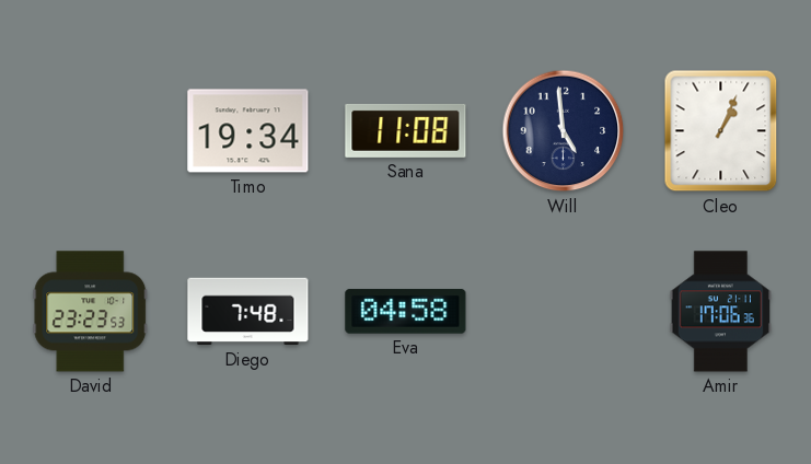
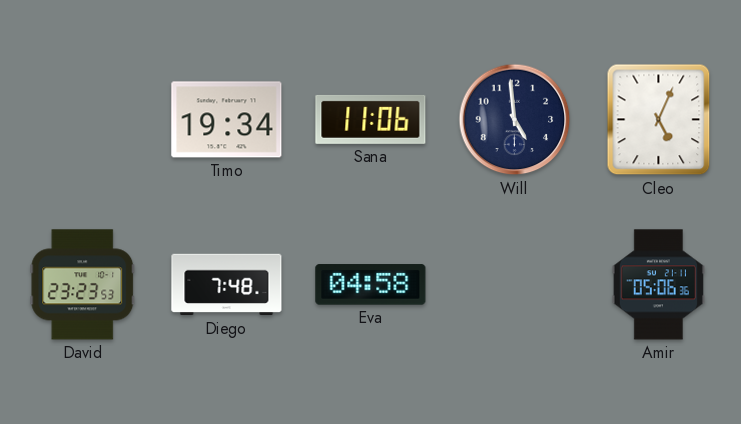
Sana: 11:08 -> 11:06
Cleo: 1:04 -> 5:04
Amir: 17:06 -> 05:06
